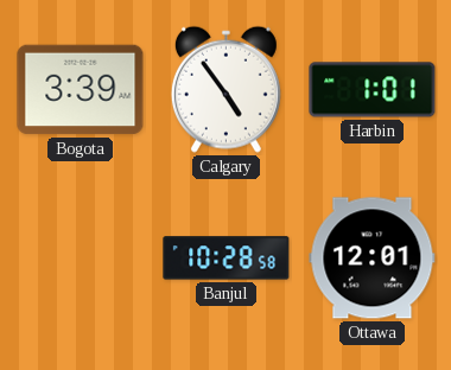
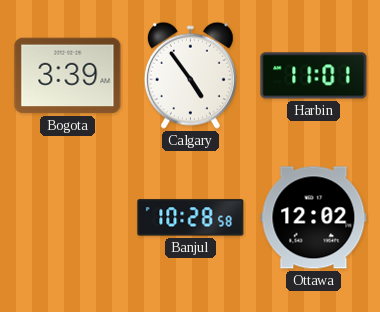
Harbin: 1:01 -> 11:01
Ottawa: 12:01 -> 12:02
